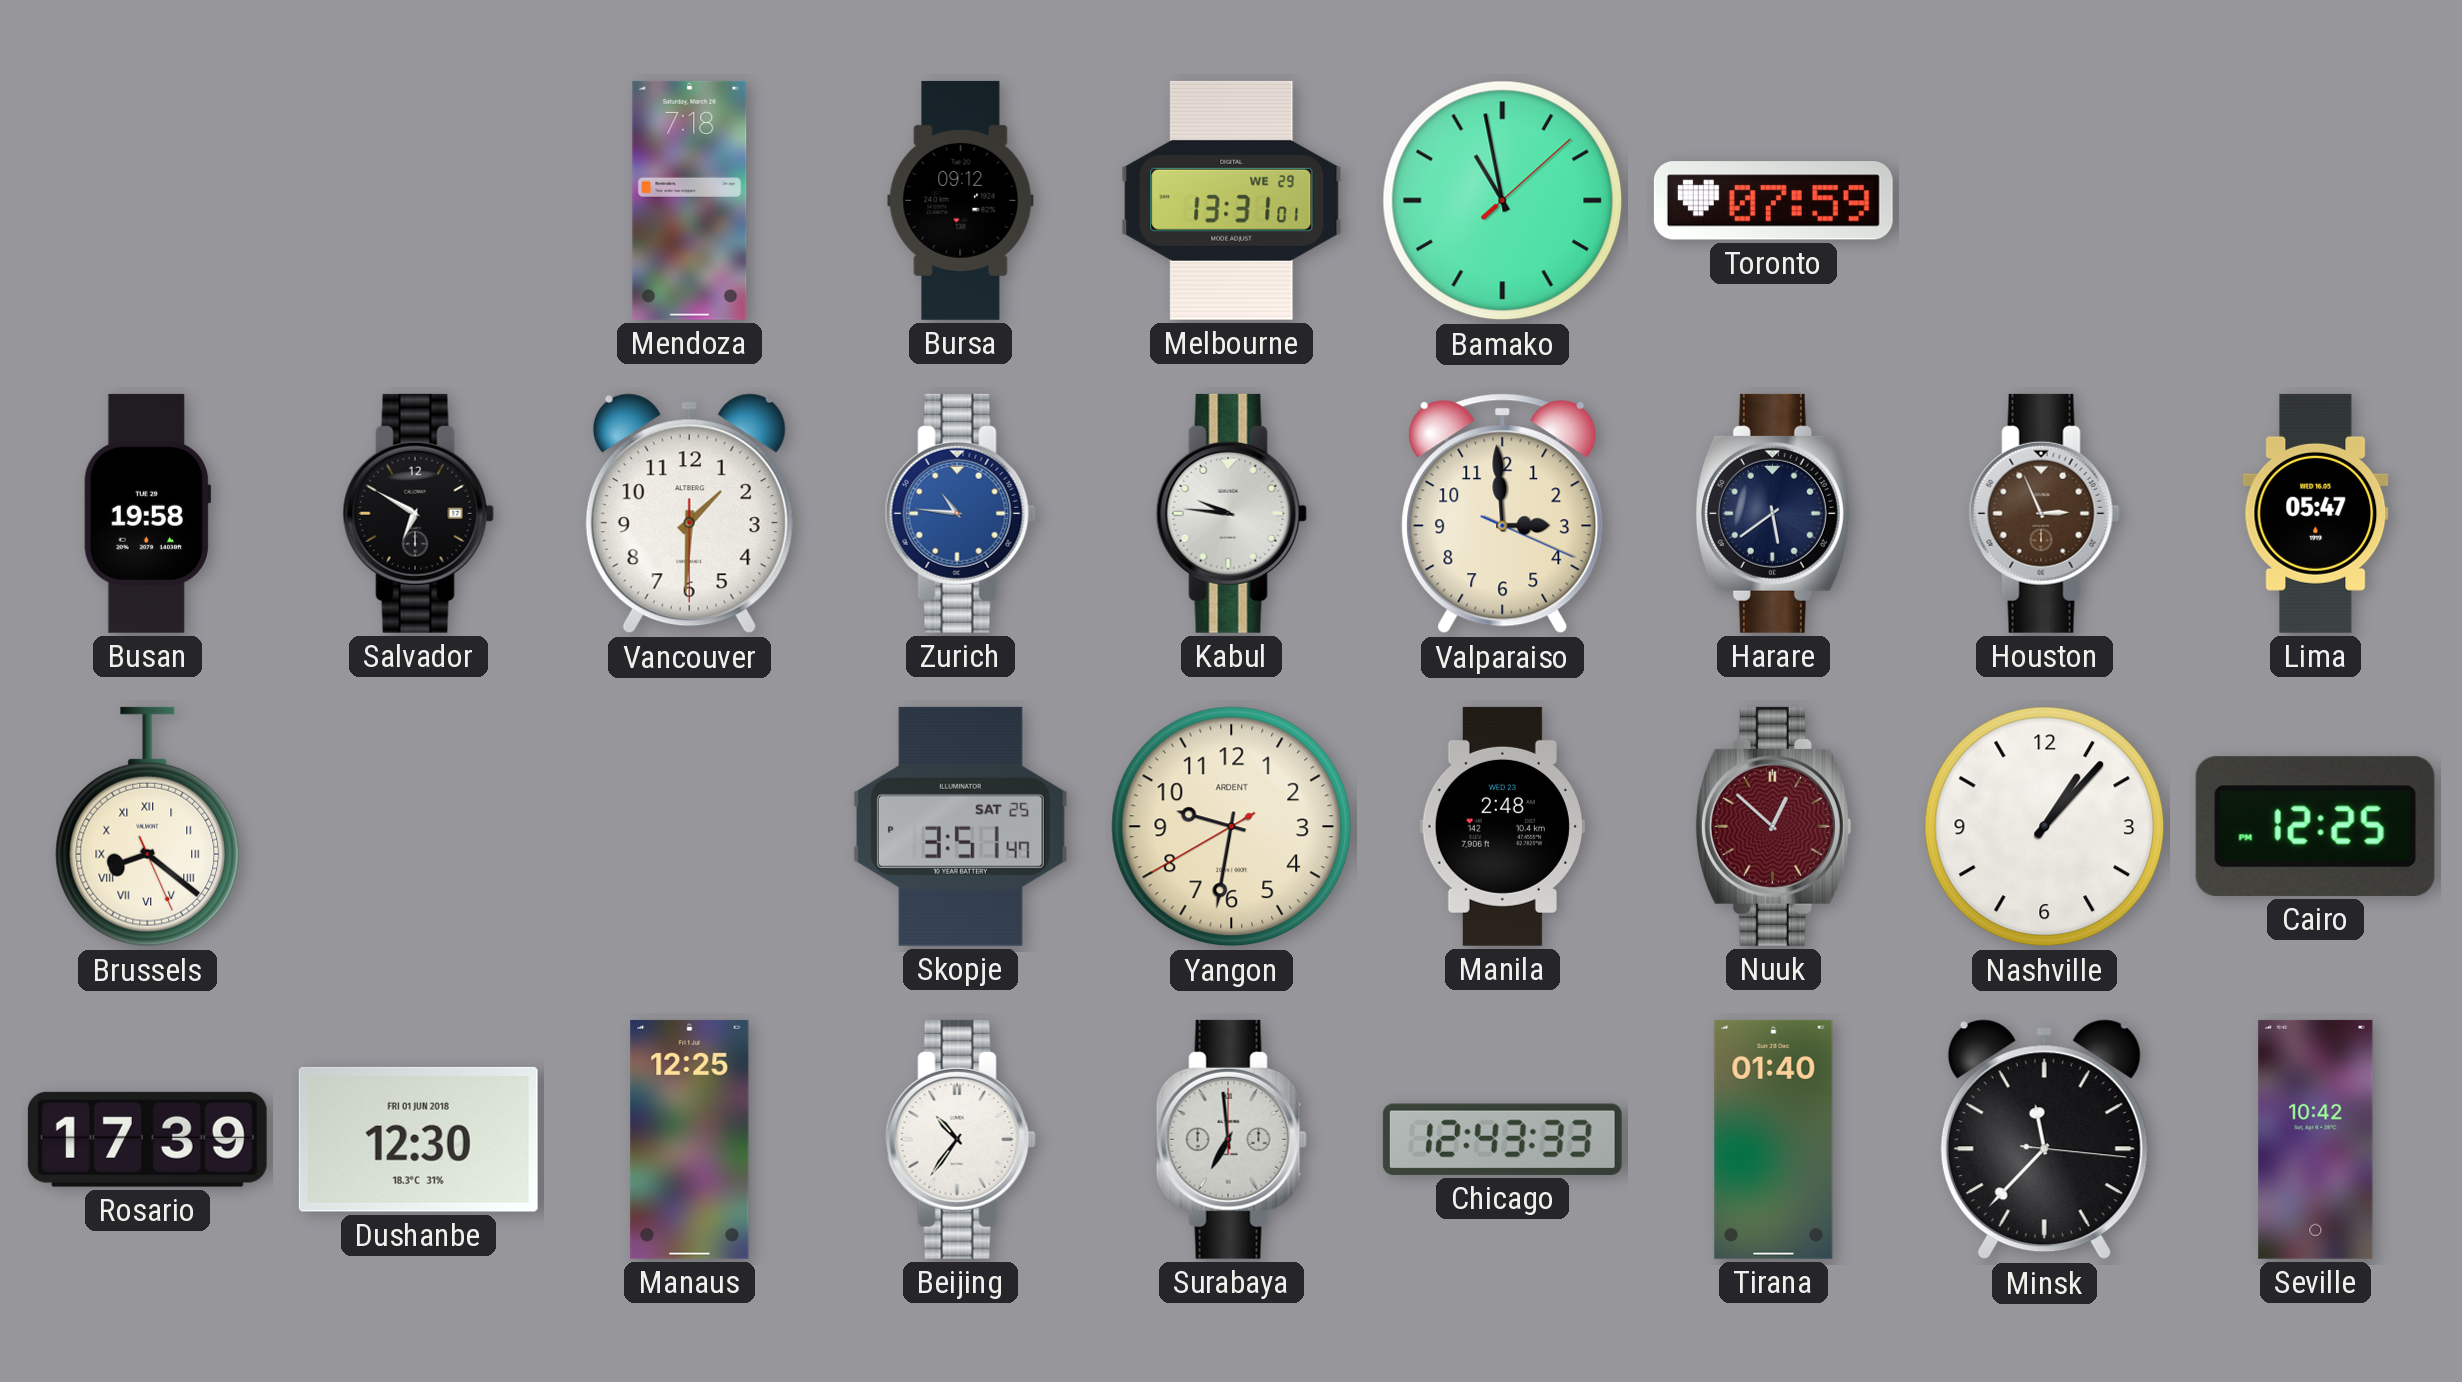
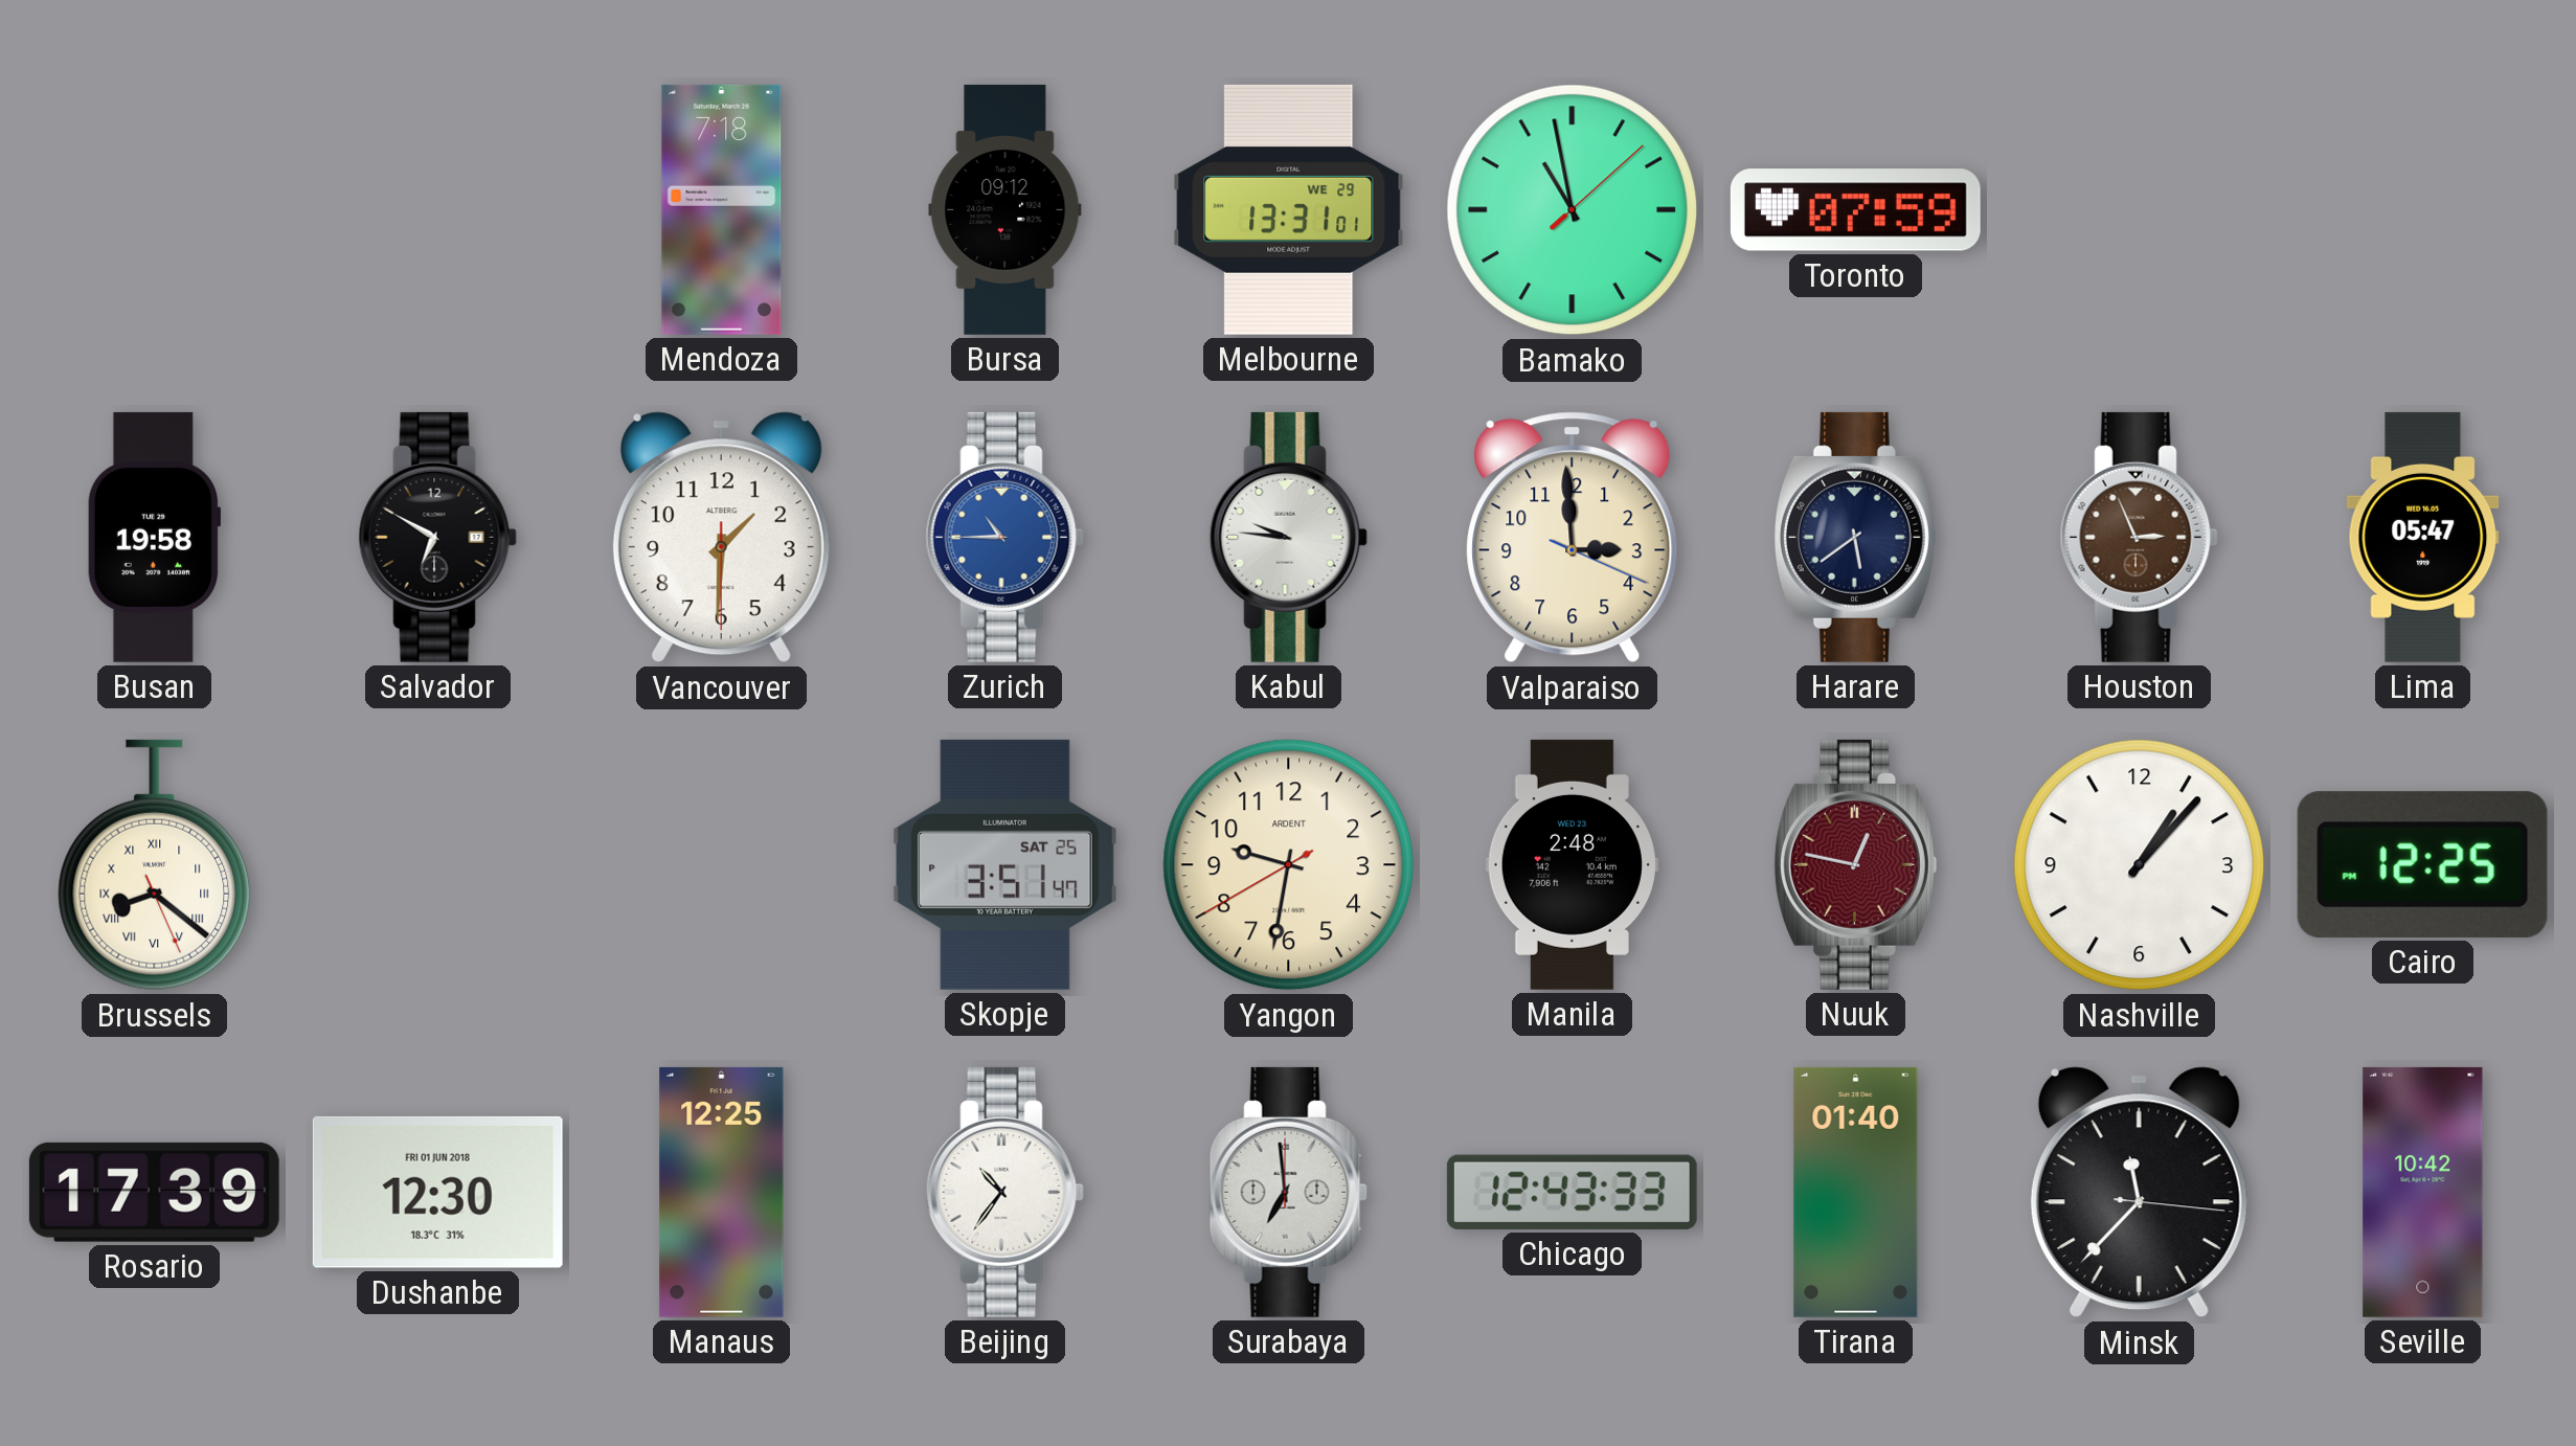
Zurich: 10:46 -> 10:45
Nuuk: 12:52 -> 12:47
